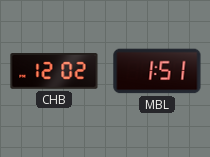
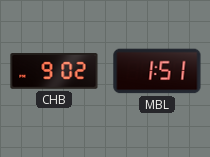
CHB: 12:02 -> 9:02
